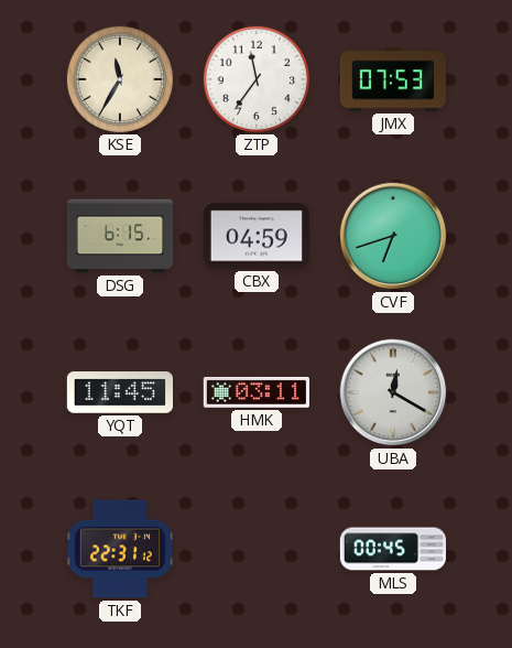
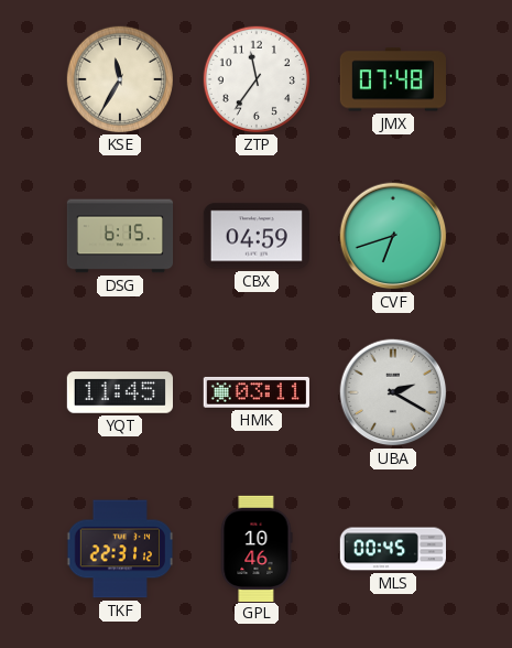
JMX: 07:53 -> 07:48
UBA: 12:20 -> 2:20
GPL: none -> 10:46
